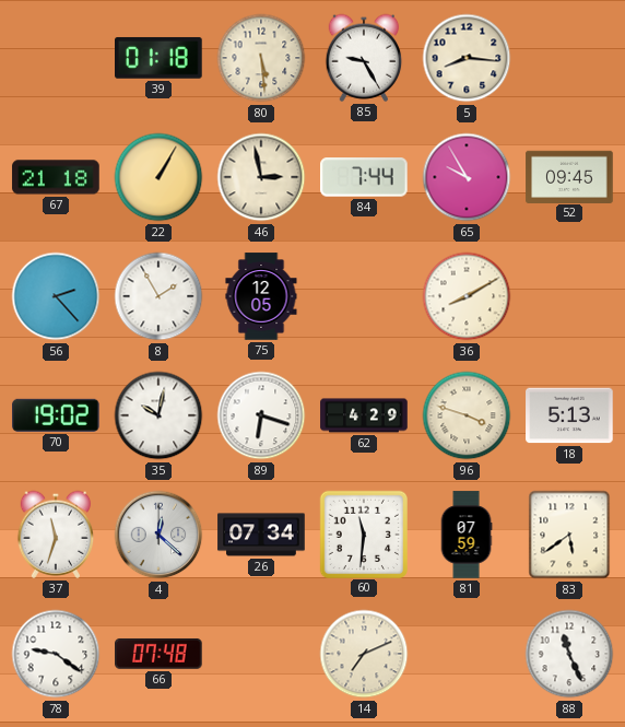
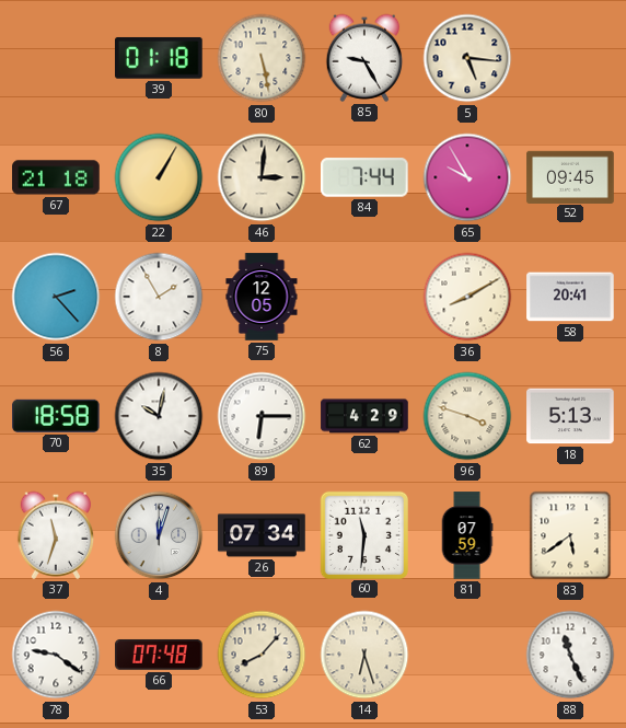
80: 5:29 -> 5:28
5: 8:16 -> 5:16
46: 2:58 -> 3:01
58: none -> 20:41
70: 19:02 -> 18:58
89: 6:18 -> 6:15
4: 12:22 -> 12:03
53: none -> 8:07
14: 7:11 -> 6:27
